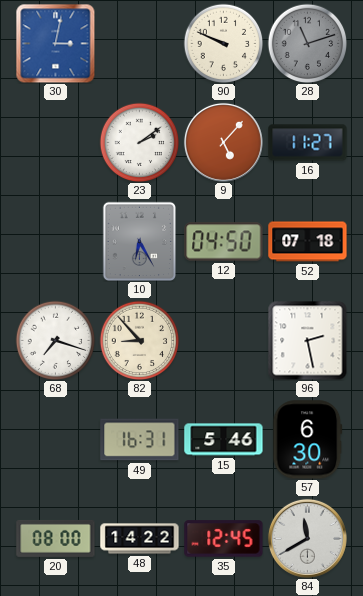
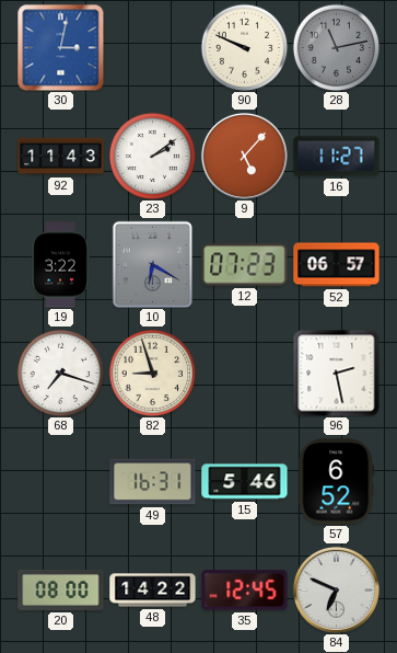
28: 11:12 -> 11:13
92: none -> 11:43
19: none -> 3:22
10: 6:25 -> 6:20
12: 04:50 -> 07:23
52: 07:18 -> 06:57
82: 8:53 -> 8:57
57: 6:30 -> 6:52
84: 11:40 -> 6:49
